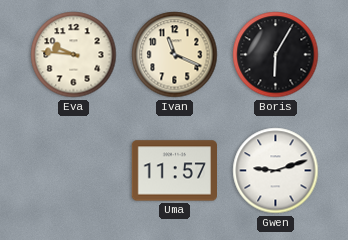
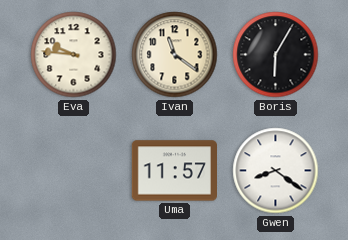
Ivan: 11:19 -> 11:21
Gwen: 9:12 -> 8:21
